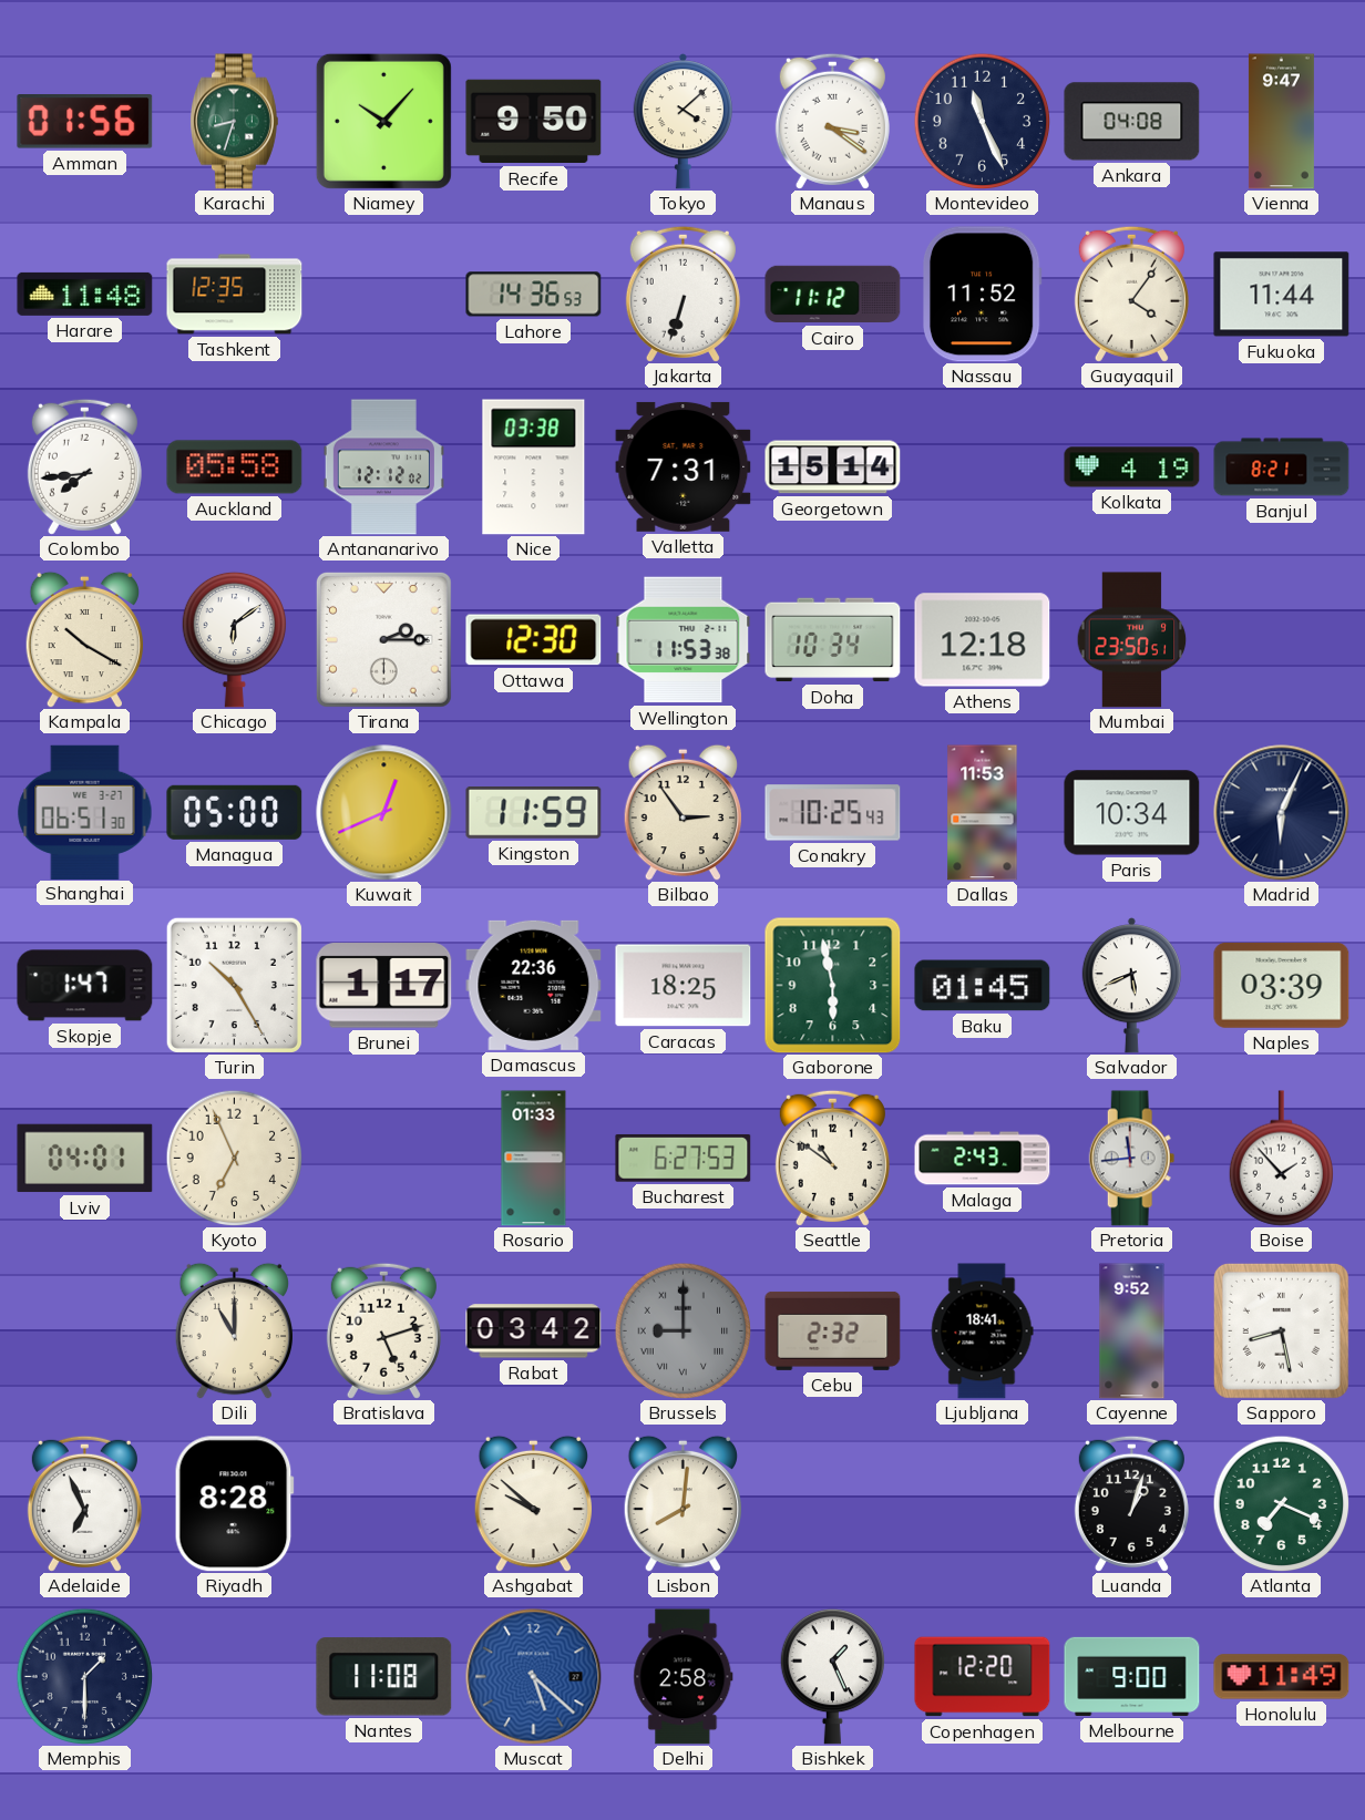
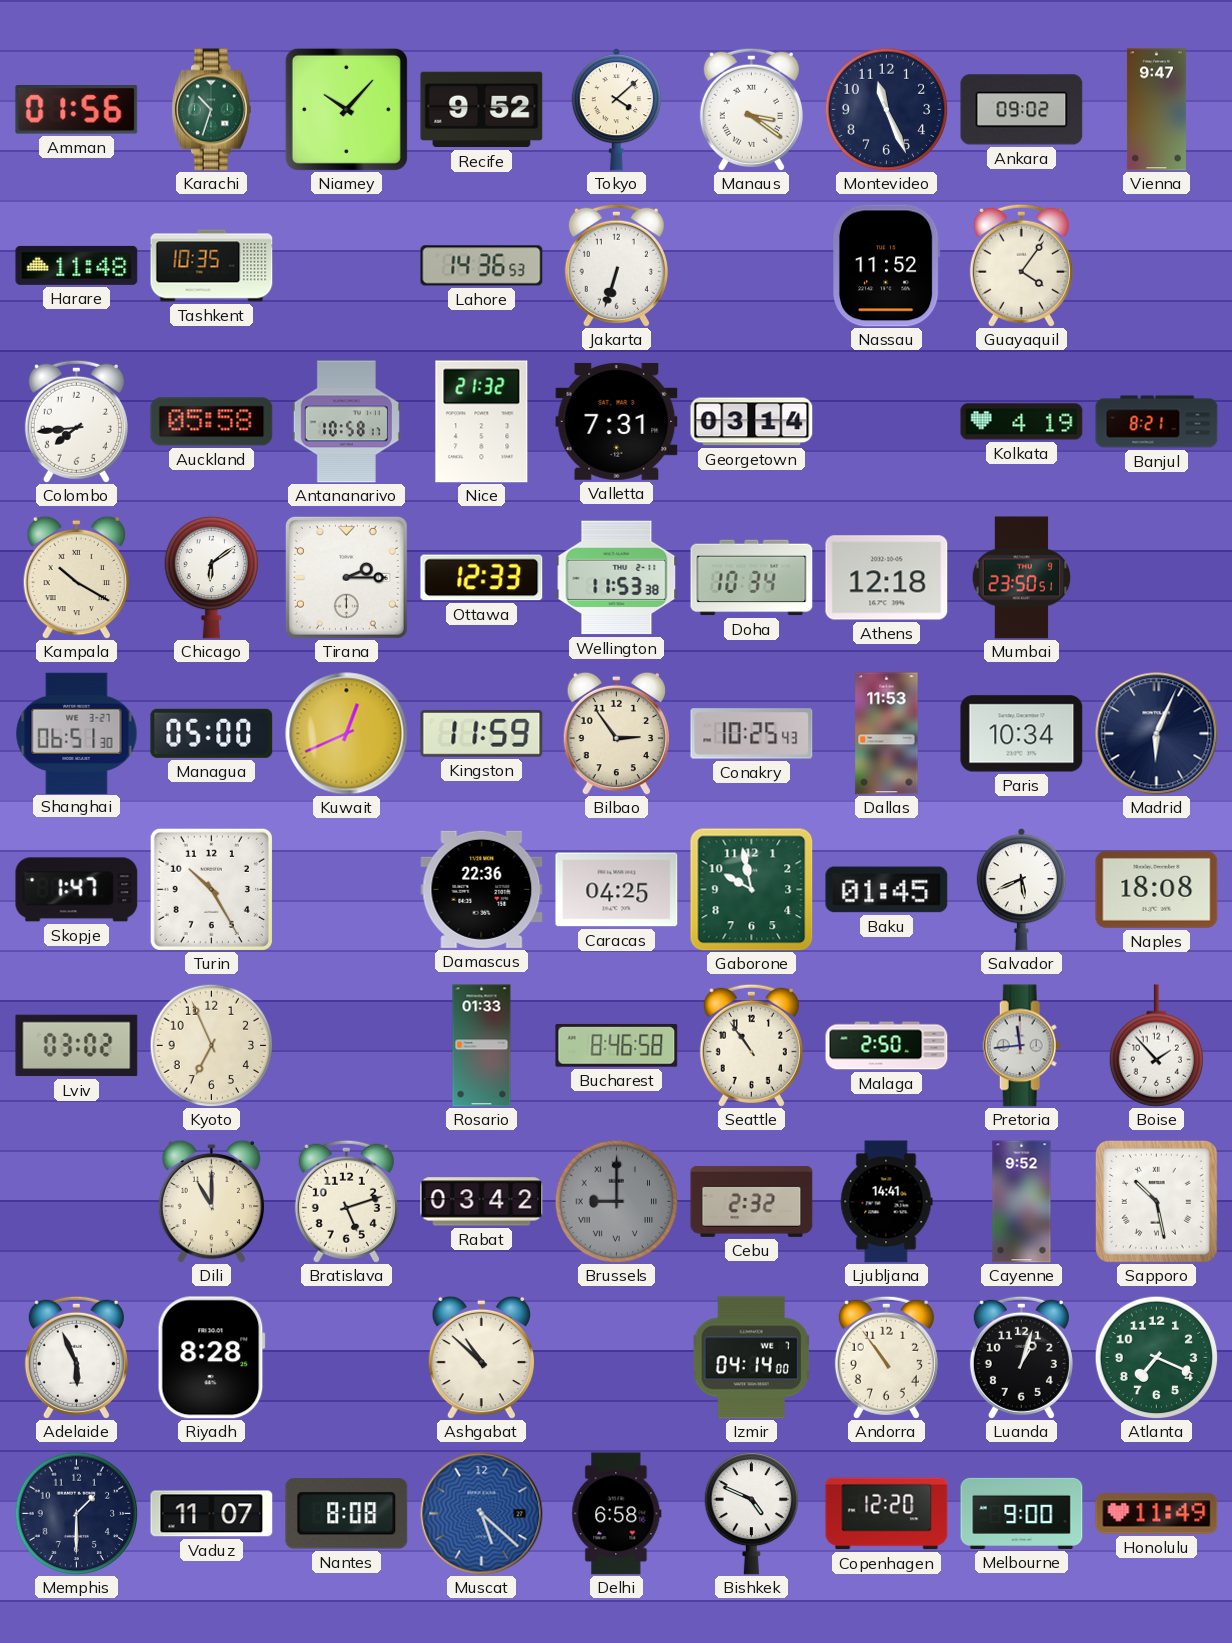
Karachi: 8:33 -> 10:33
Recife: 9:50 -> 9:52
Ankara: 04:08 -> 09:02
Tashkent: 12:35 -> 10:35
Cairo: 11:12 -> none
Fukuoka: 11:44 -> none
Antananarivo: 12:12 -> 10:58
Nice: 03:38 -> 21:32
Georgetown: 15:14 -> 03:14
Ottawa: 12:30 -> 12:33
Brunei: 1:17 -> none
Caracas: 18:25 -> 04:25
Gaborone: 5:58 -> 9:58
Naples: 03:39 -> 18:08
Lviv: 04:01 -> 03:02
Bucharest: 6:27 -> 8:46
Seattle: 10:51 -> 10:54
Malaga: 2:43 -> 2:50
Ljubljana: 18:41 -> 14:41
Sapporo: 8:28 -> 10:28
Adelaide: 6:56 -> 5:56
Ashgabat: 9:52 -> 10:52
Lisbon: 8:01 -> none
Izmir: none -> 04:14
Andorra: none -> 10:54
Vaduz: none -> 11:07
Nantes: 11:08 -> 8:08
Delhi: 2:58 -> 6:58
Bishkek: 1:26 -> 4:49
